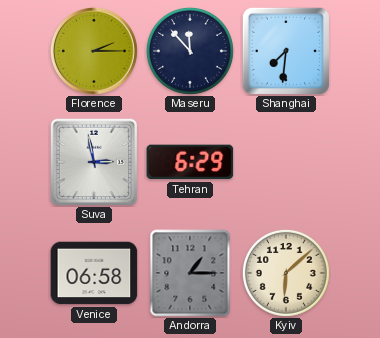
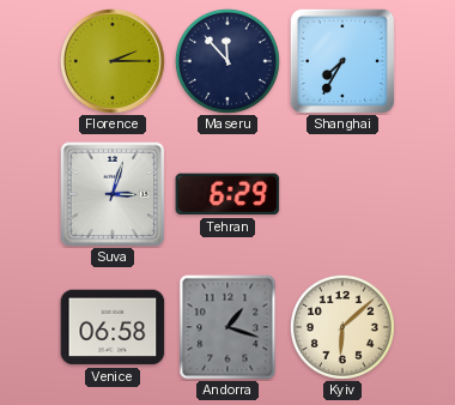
Shanghai: 7:31 -> 7:35
Suva: 2:58 -> 3:03
Andorra: 1:15 -> 1:18
